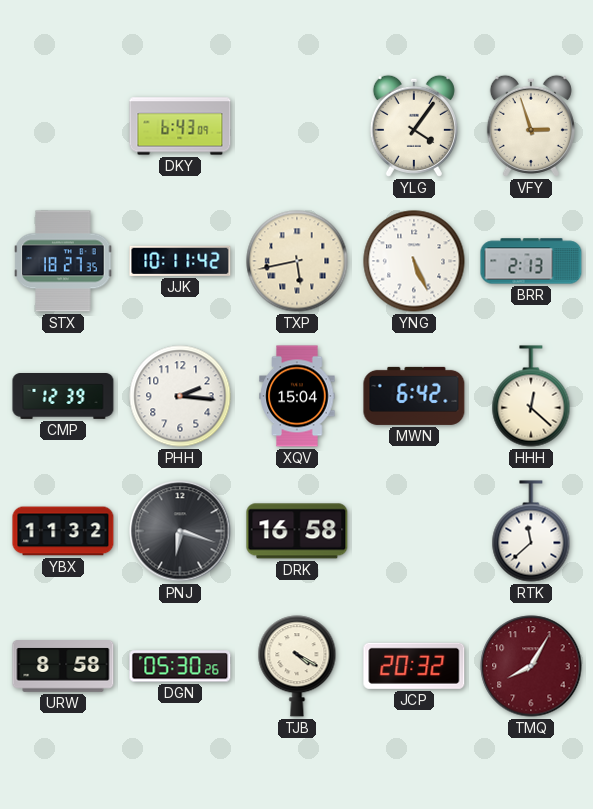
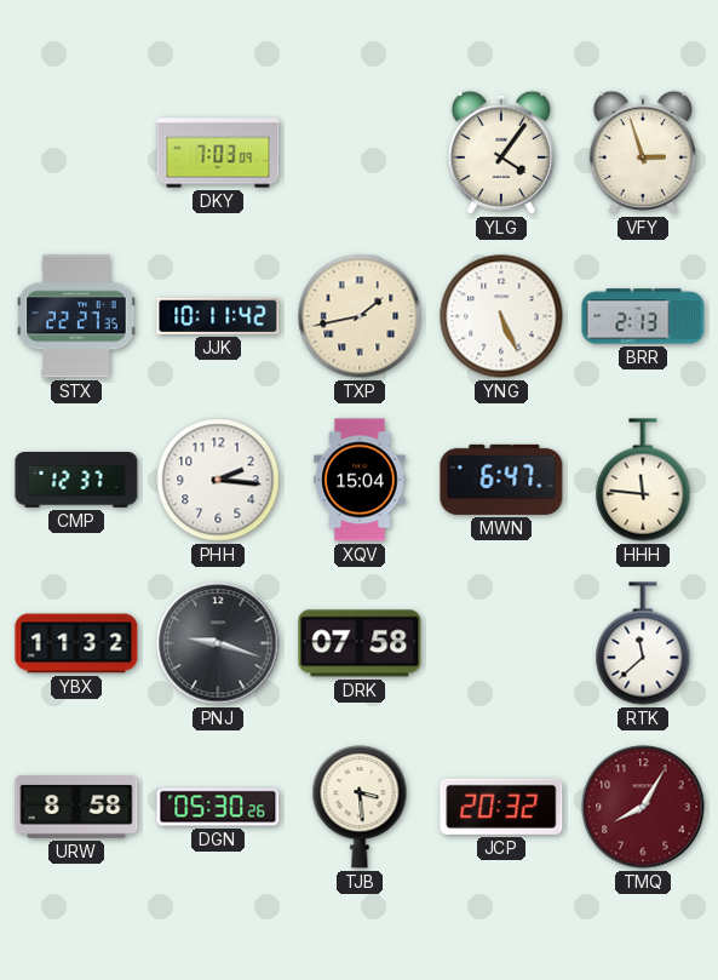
DKY: 6:43 -> 7:03
STX: 18:27 -> 22:27
TXP: 5:43 -> 1:43
CMP: 12:39 -> 12:37
MWN: 6:42 -> 6:47
HHH: 12:22 -> 11:46
PNJ: 6:18 -> 9:18
DRK: 16:58 -> 07:58
TJB: 4:20 -> 3:29
